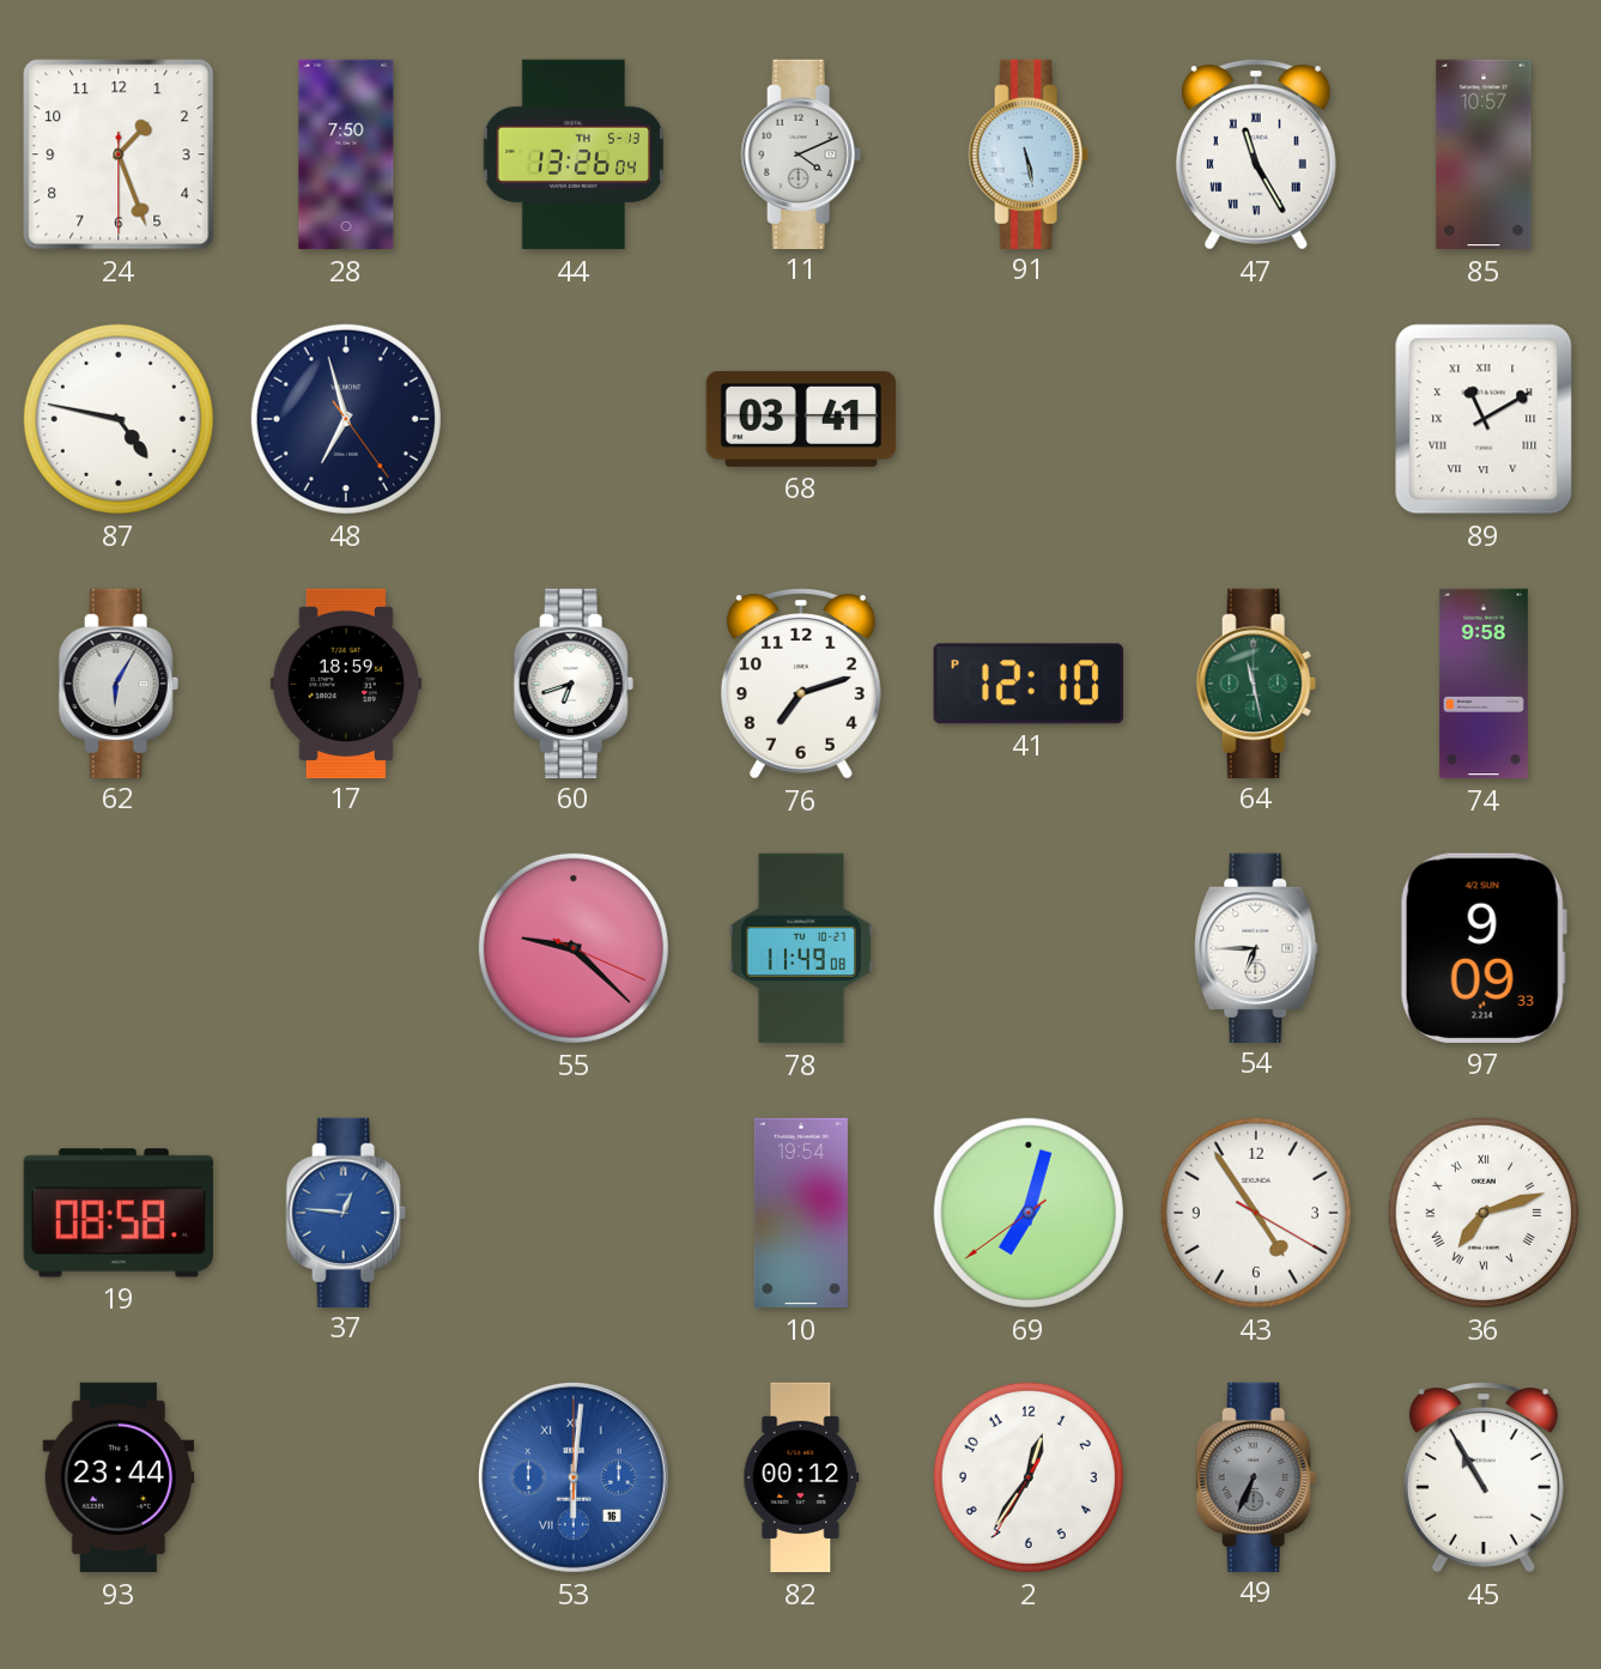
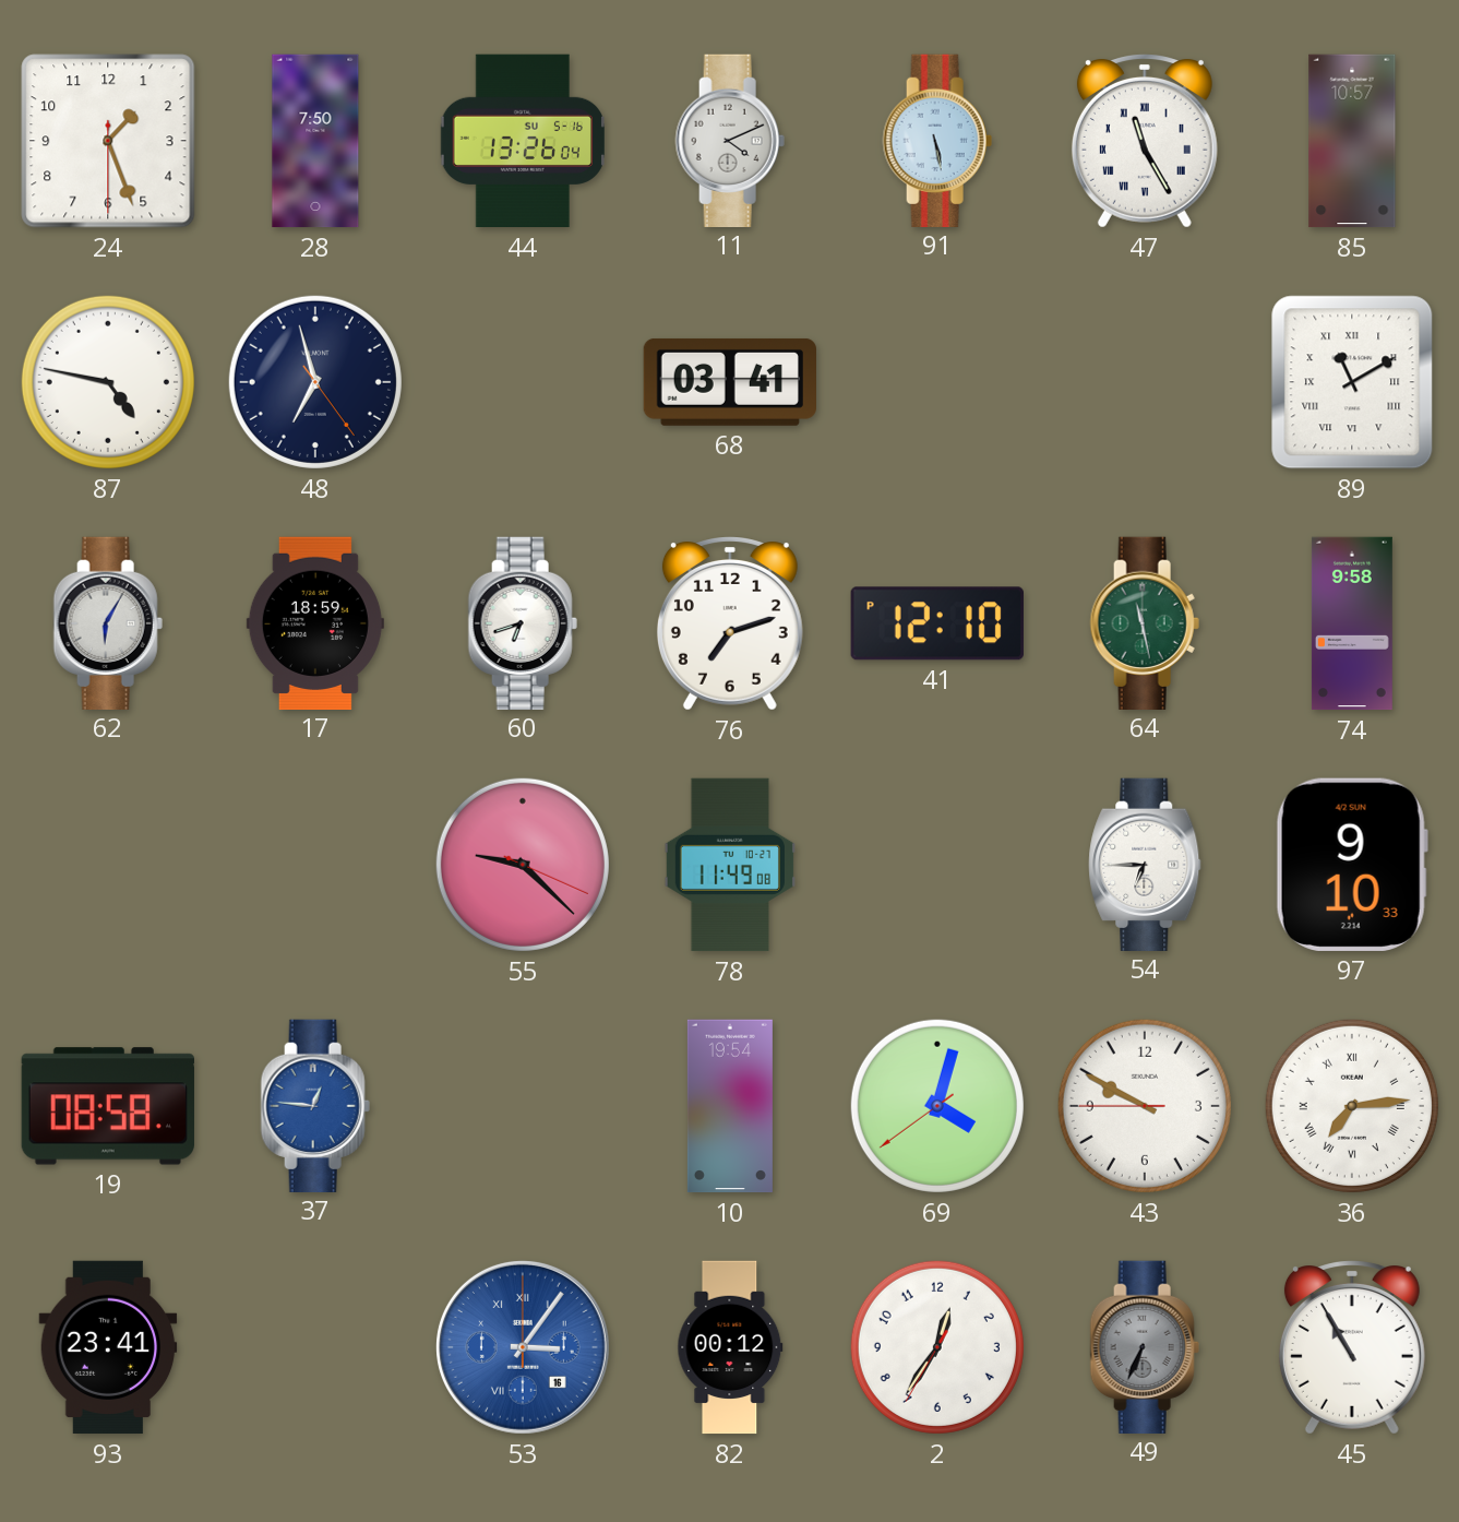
44 date: TH 5-13 -> SU 5-16
97: 9:09 -> 9:10
69: 7:02 -> 4:02
43: 4:54 -> 9:49
36: 7:12 -> 7:14
93: 23:44 -> 23:41
53: 6:01 -> 3:06
